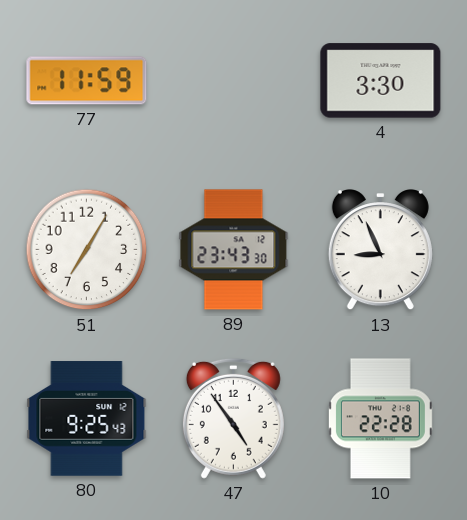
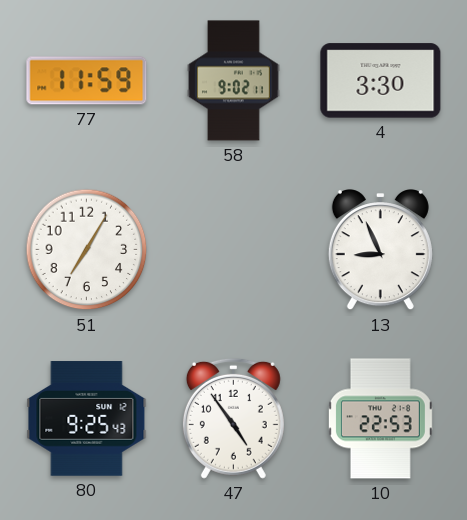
58: none -> 9:02
89: 23:43 -> none
10: 22:28 -> 22:53
